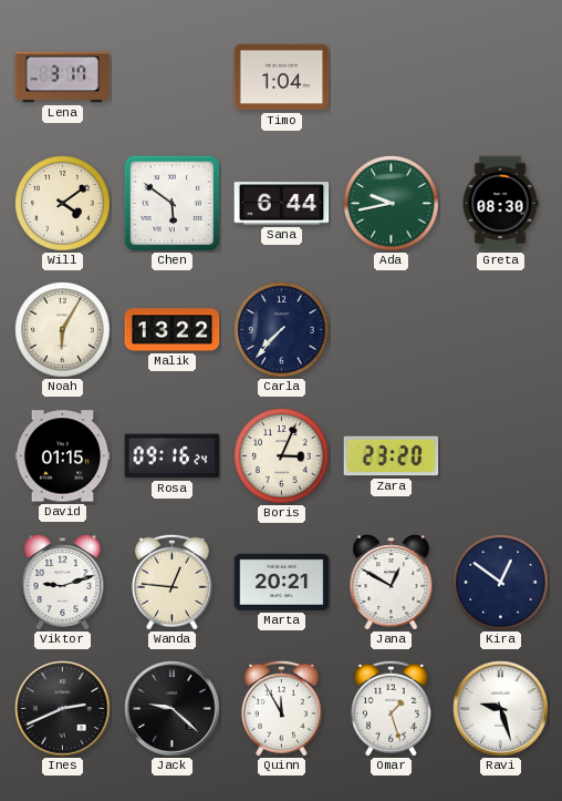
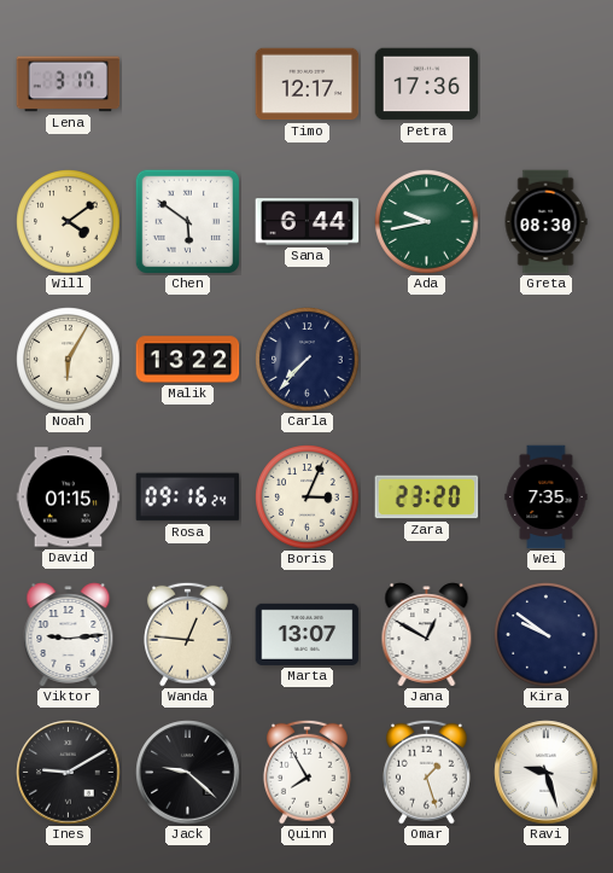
Timo: 1:04 -> 12:17
Petra: none -> 17:36
Wei: none -> 7:35
Viktor: 9:12 -> 9:14
Marta: 20:21 -> 13:07
Kira: 12:51 -> 9:51
Ines: 2:41 -> 9:10
Quinn: 11:55 -> 7:55
